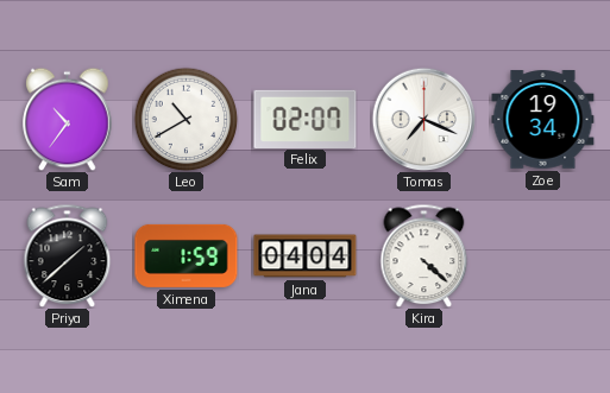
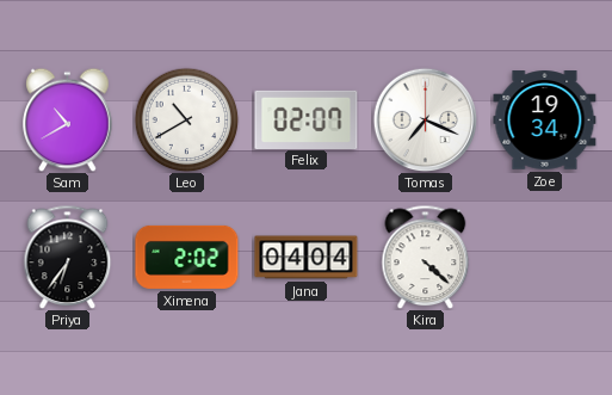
Sam: 10:36 -> 10:40
Priya: 1:38 -> 6:36
Ximena: 1:59 -> 2:02
